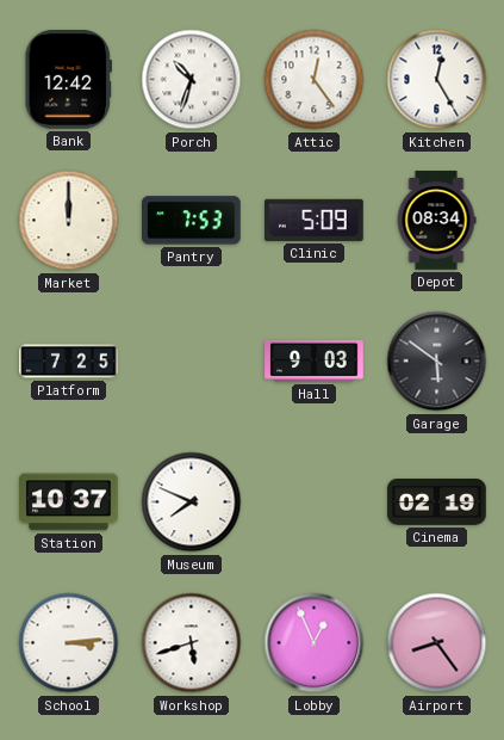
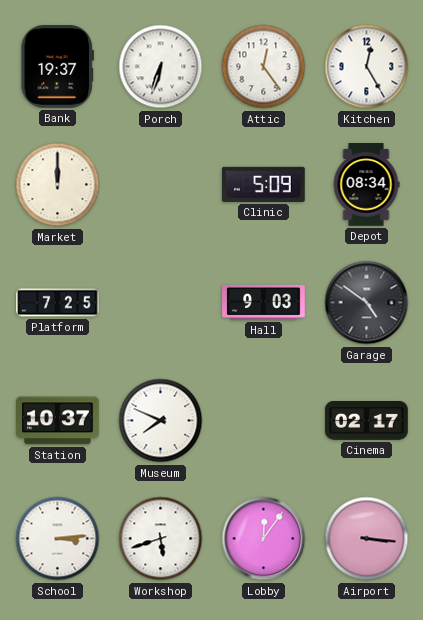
Bank: 12:42 -> 19:37
Porch: 10:33 -> 6:33
Pantry: 7:53 -> none
Garage: 5:51 -> 4:51
Cinema: 02:19 -> 02:17
Lobby: 12:56 -> 12:06
Airport: 8:24 -> 3:16
